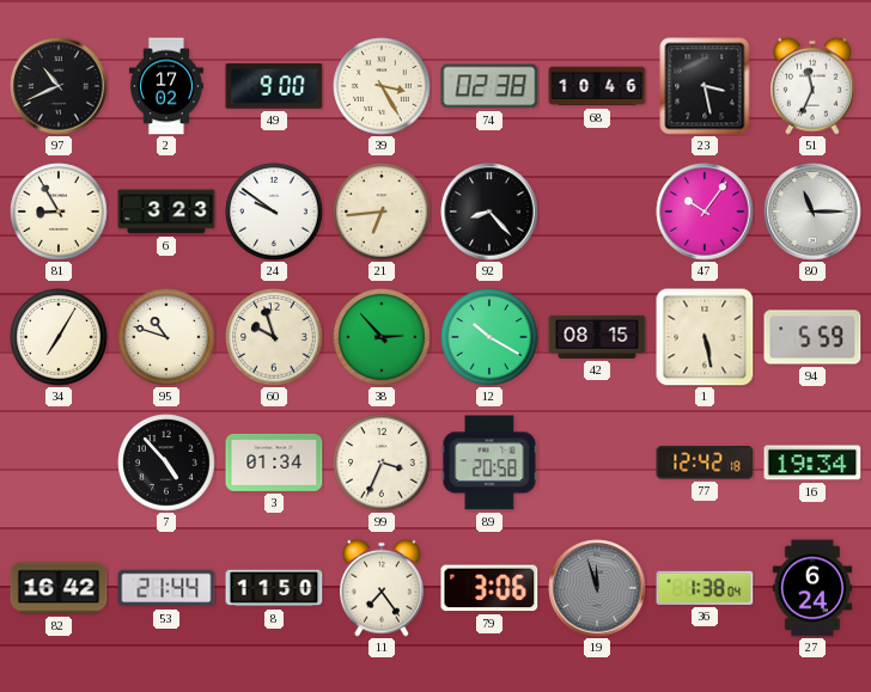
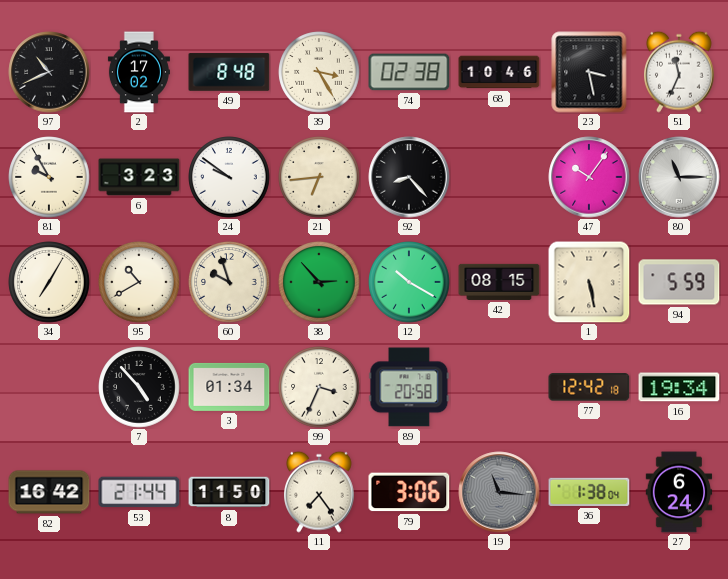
49: 9:00 -> 8:48
81: 8:55 -> 9:55
95: 10:48 -> 10:40
19: 11:57 -> 11:16
